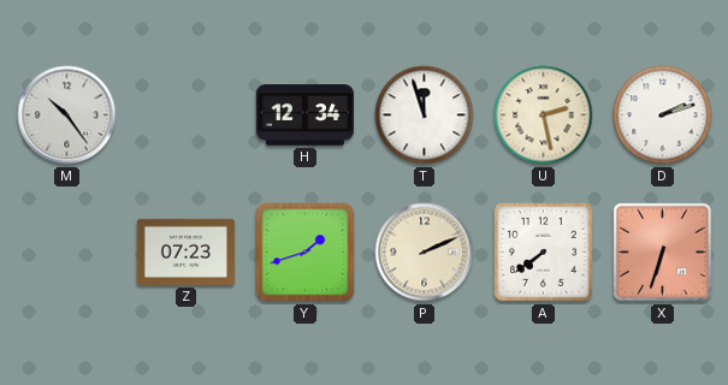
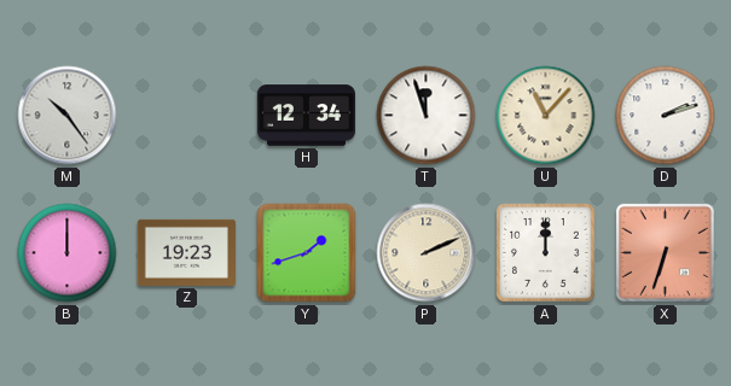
U: 2:28 -> 11:07
B: none -> 12:00
Z: 07:23 -> 19:23
A: 7:39 -> 12:00
